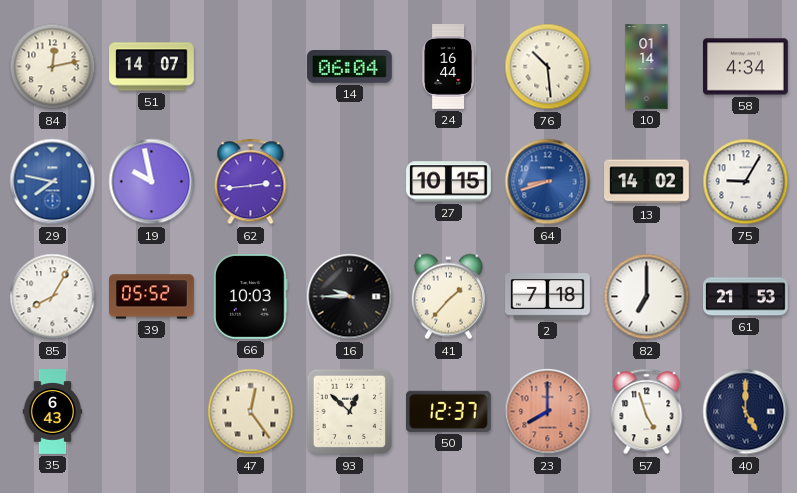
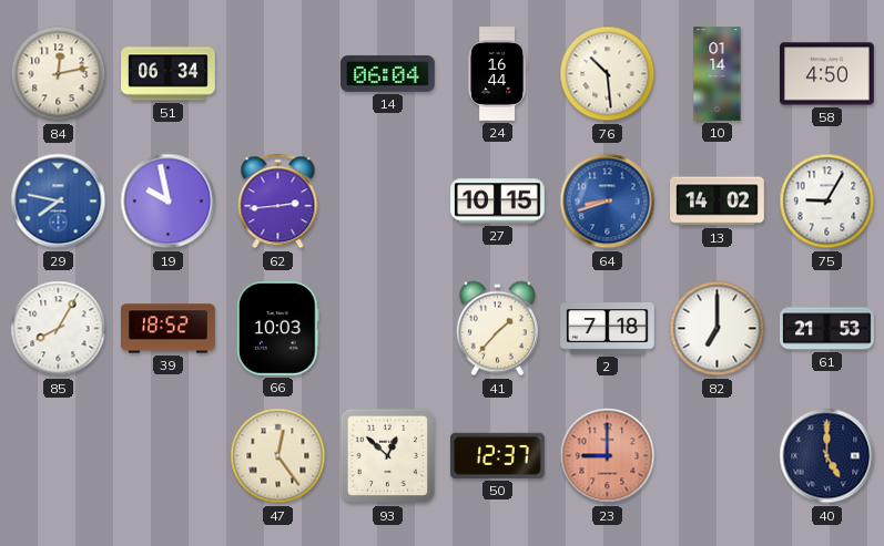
51: 14:07 -> 06:34
58: 4:34 -> 4:50
39: 05:52 -> 18:52
16: 9:45 -> none
35: 6:43 -> none
23: 8:00 -> 9:00
57: 4:57 -> none
